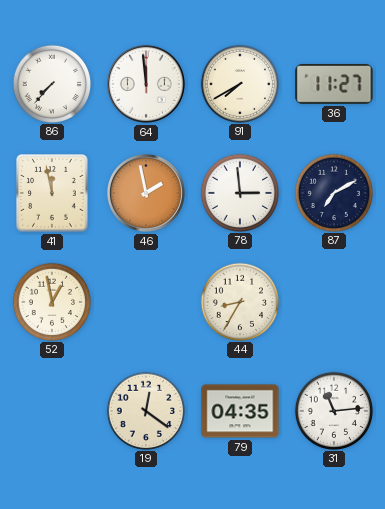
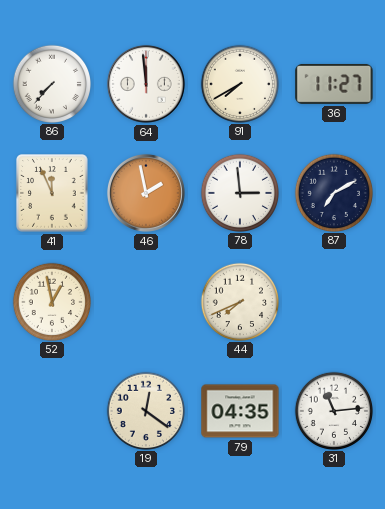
41: 11:58 -> 11:56
44: 8:35 -> 7:41
